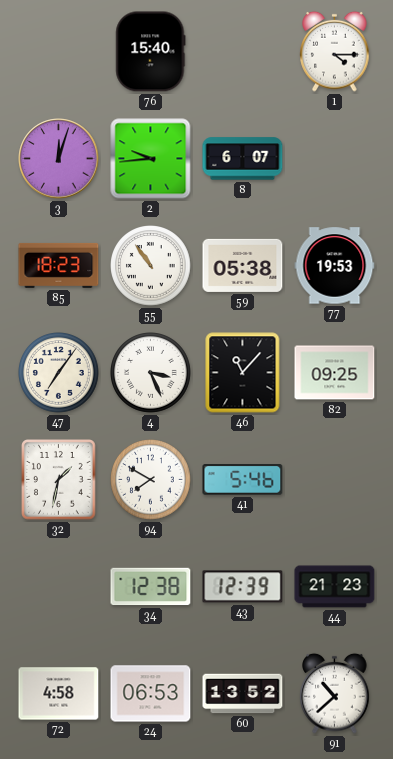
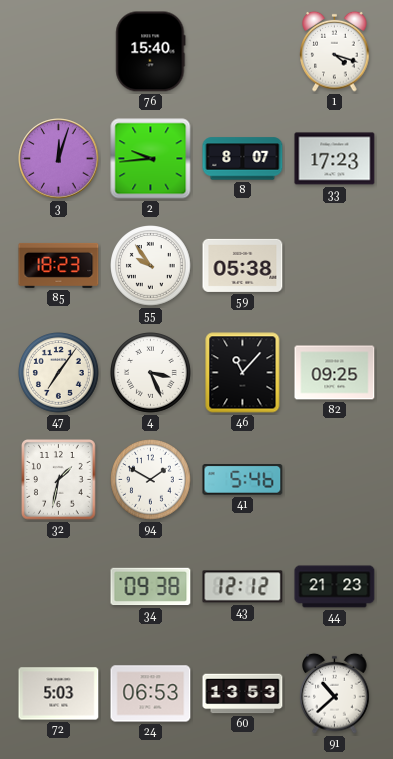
1: 4:15 -> 4:18
8: 6:07 -> 8:07
33: none -> 17:23
55: 10:54 -> 9:54
77: 19:53 -> none
94: 7:50 -> 1:50
34: 12:38 -> 09:38
43: 12:39 -> 12:12
72: 4:58 -> 5:03
60: 13:52 -> 13:53
